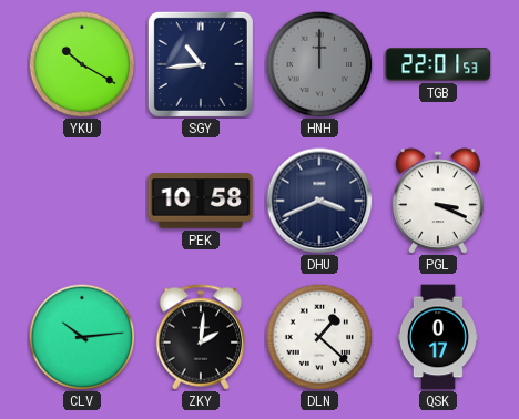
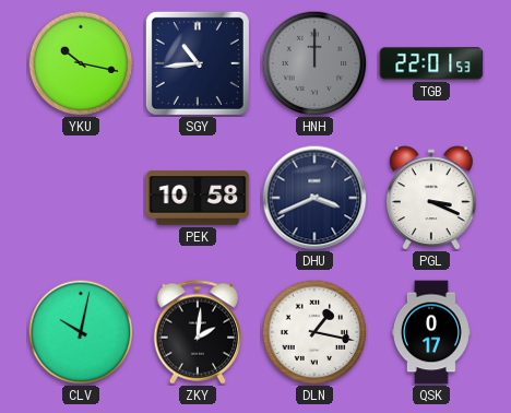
YKU: 10:20 -> 10:17
CLV: 10:14 -> 10:02
DLN: 1:22 -> 1:17
